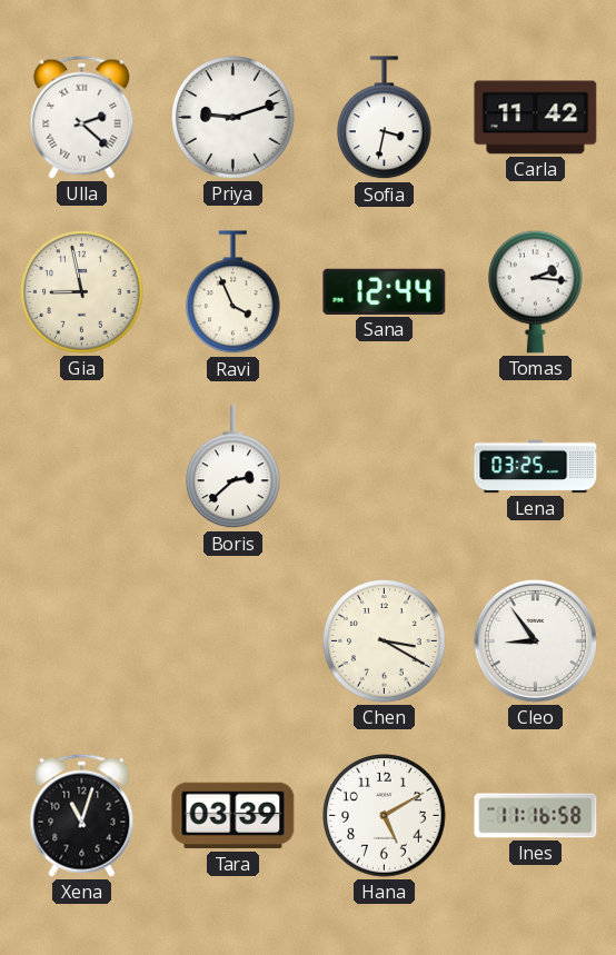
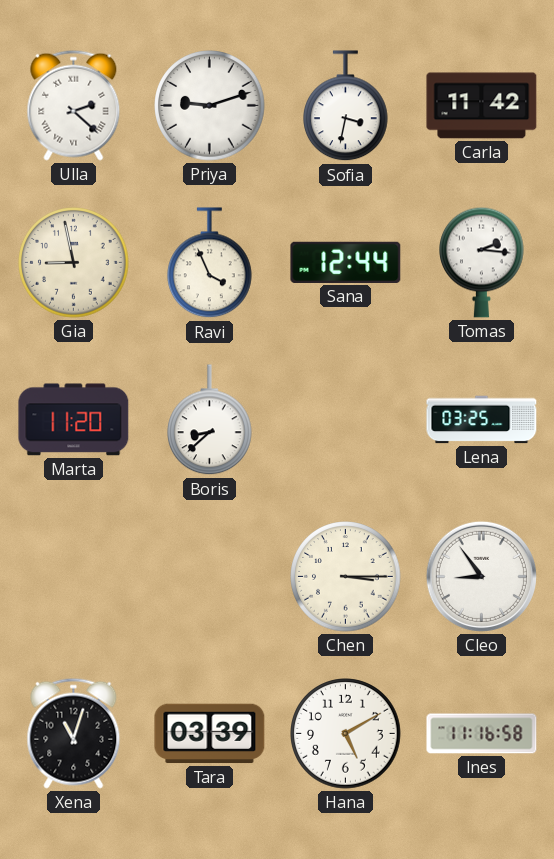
Marta: none -> 11:20
Boris: 2:38 -> 8:38
Chen: 3:20 -> 3:15
